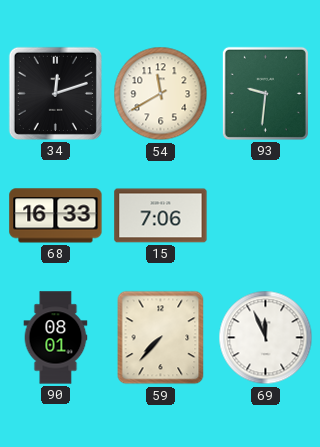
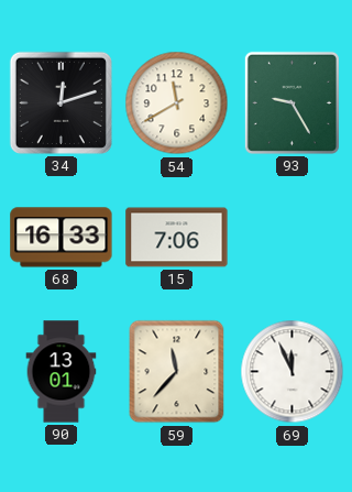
93: 9:31 -> 9:25
90: 08:01 -> 13:01
59: 7:37 -> 11:37
